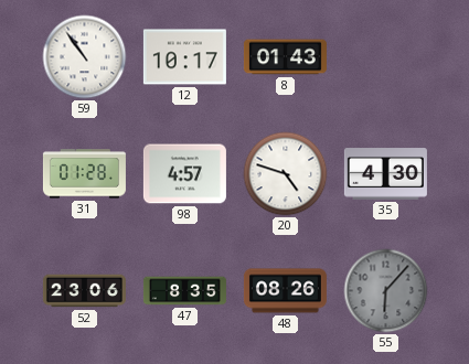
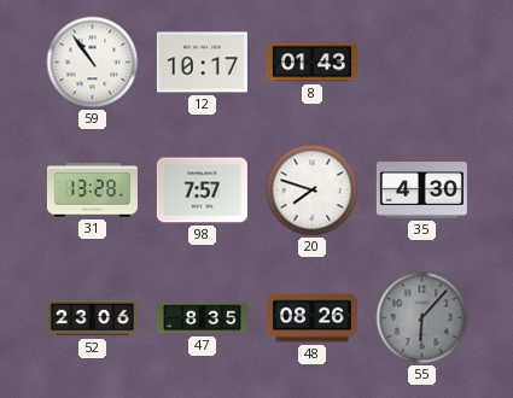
31: 01:28 -> 13:28
98: 4:57 -> 7:57
20: 4:48 -> 7:48
